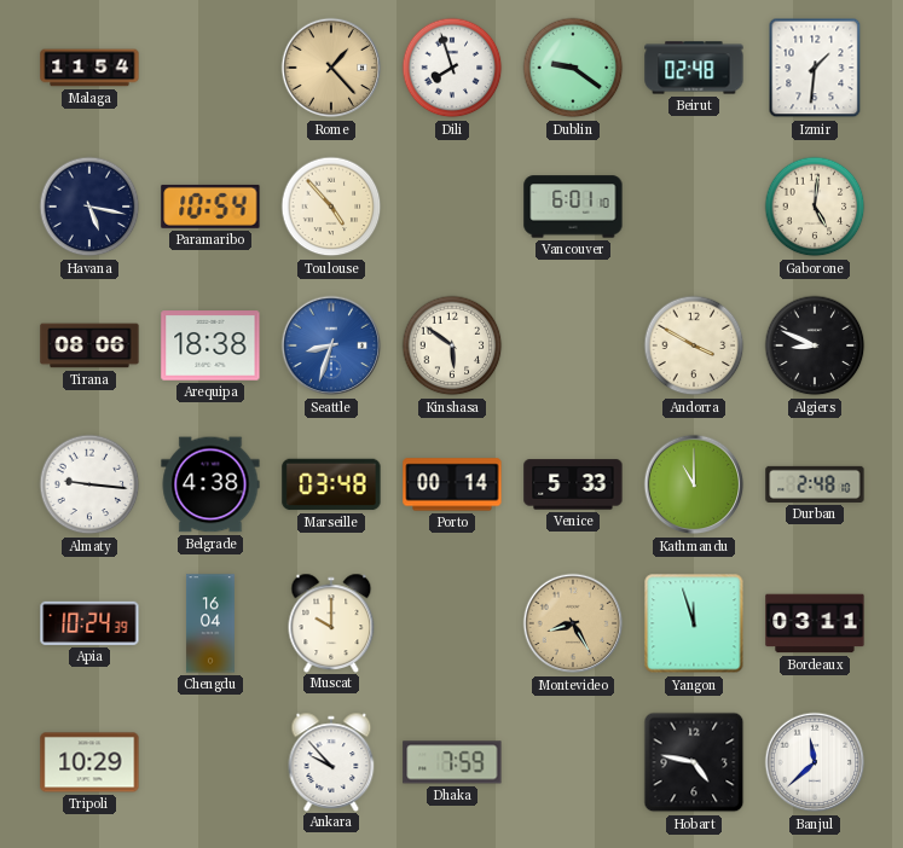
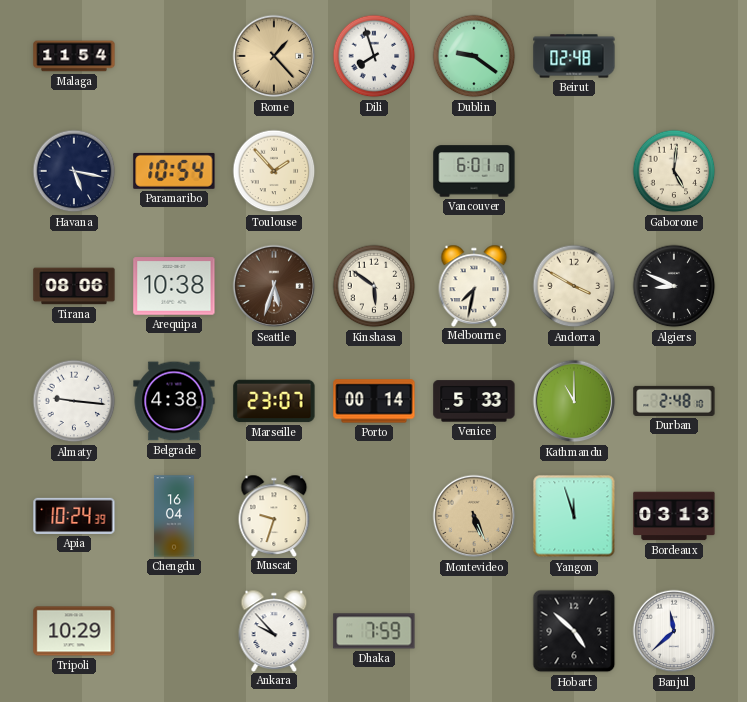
Izmir: 1:31 -> none
Toulouse: 4:53 -> 1:53
Arequipa: 18:38 -> 10:38
Seattle: 8:33 -> 5:33
Seattle dial: blue -> brown
Melbourne: none -> 7:32
Marseille: 03:48 -> 23:07
Muscat: 10:00 -> 9:33
Montevideo: 8:25 -> 5:26
Bordeaux: 03:11 -> 03:13
Hobart: 4:47 -> 4:52
